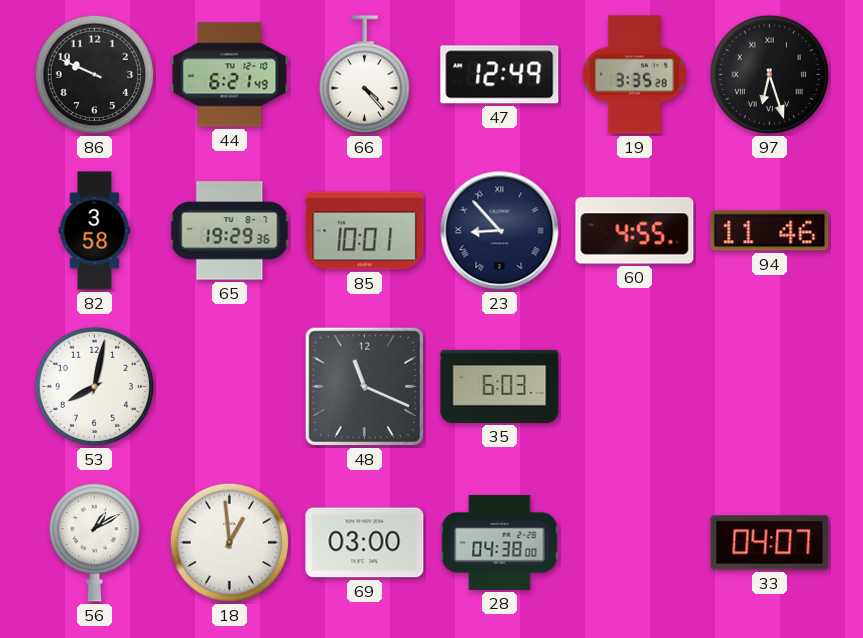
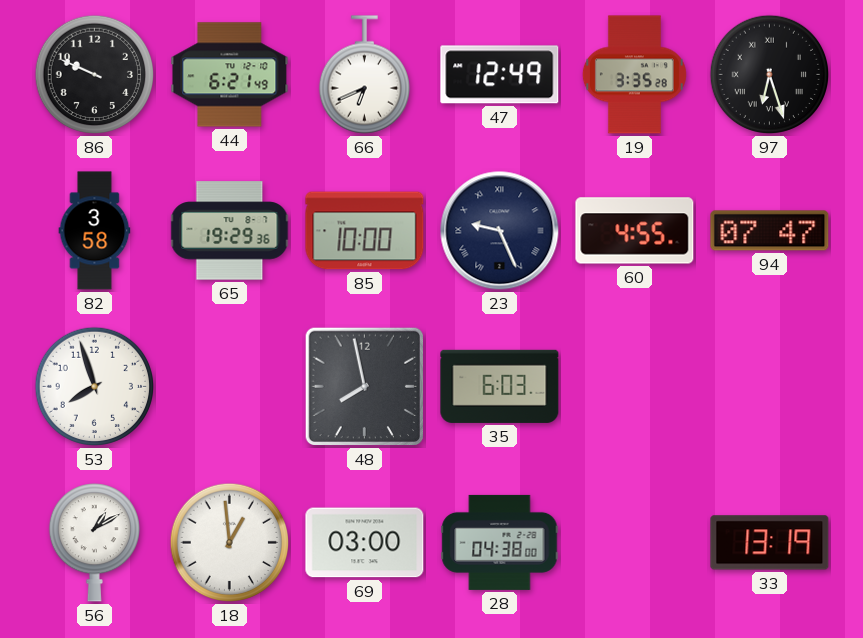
66: 4:23 -> 6:41
85: 10:01 -> 10:00
23: 8:53 -> 9:26
94: 11:46 -> 07:47
53: 8:02 -> 7:57
48: 11:19 -> 7:58
33: 04:07 -> 13:19
